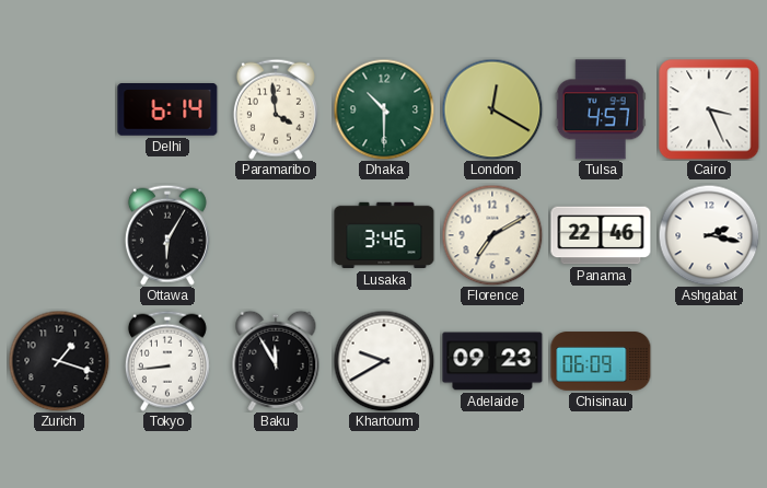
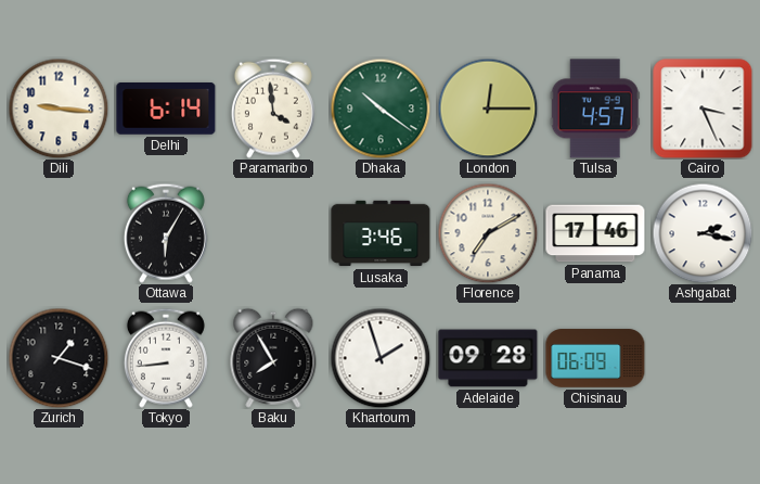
Dili: none -> 9:16
Dhaka: 10:30 -> 10:21
London: 12:20 -> 12:15
Panama: 22:46 -> 17:46
Baku: 11:55 -> 7:55
Khartoum: 9:40 -> 1:57
Adelaide: 09:23 -> 09:28
